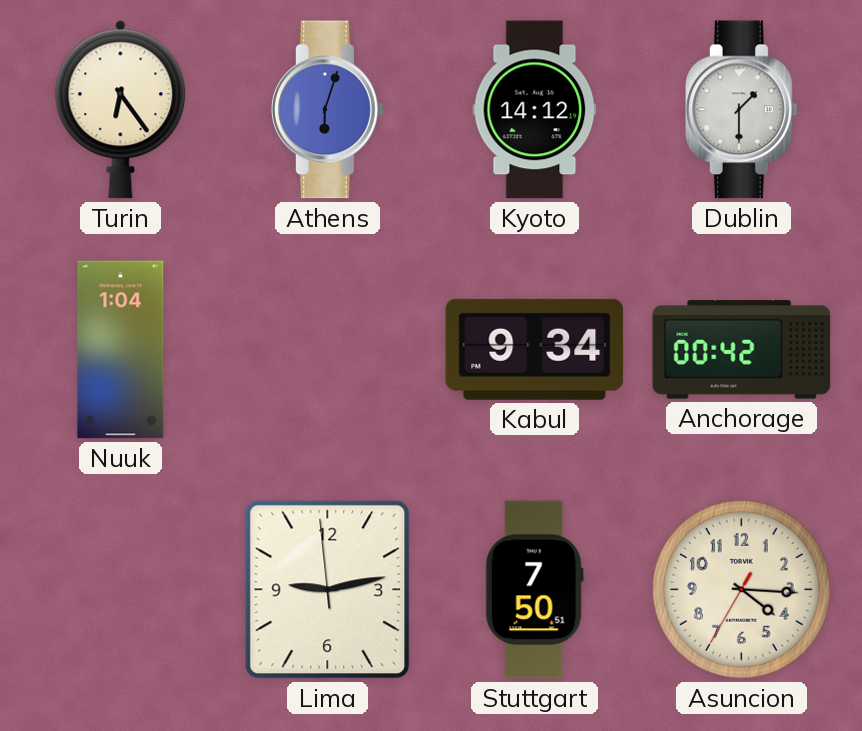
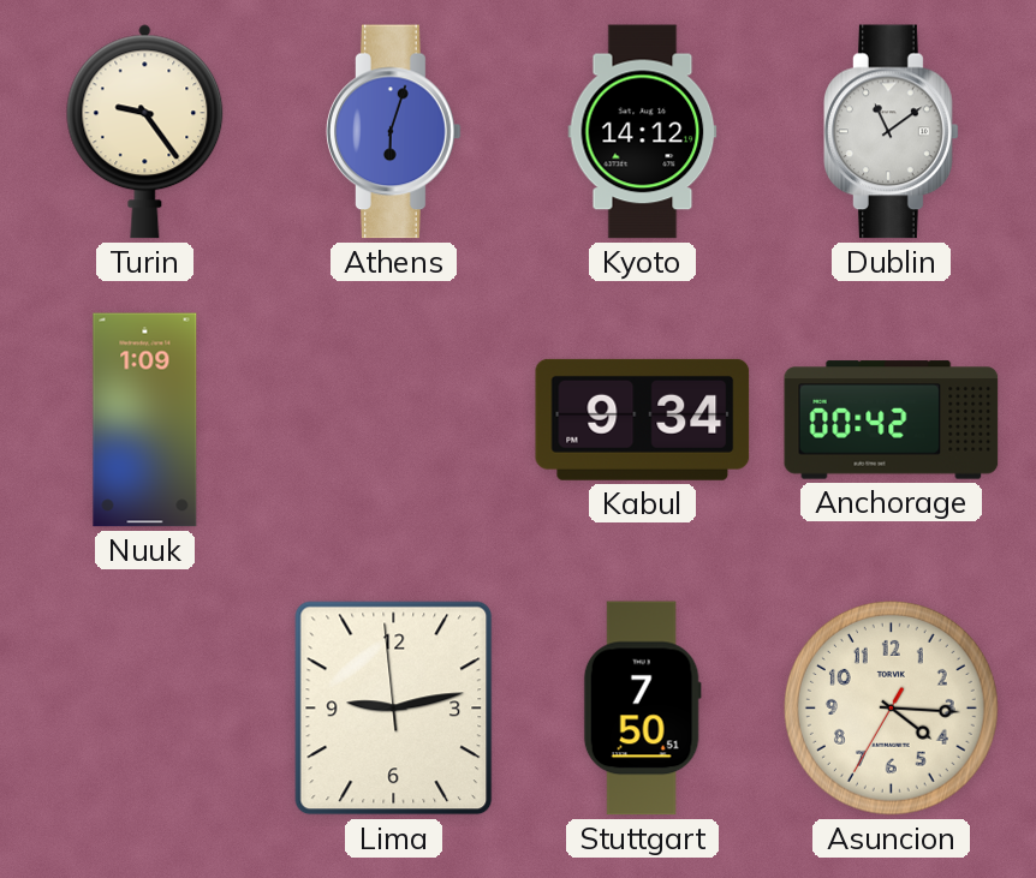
Turin: 6:24 -> 9:24
Dublin: 1:30 -> 11:09
Nuuk: 1:04 -> 1:09
